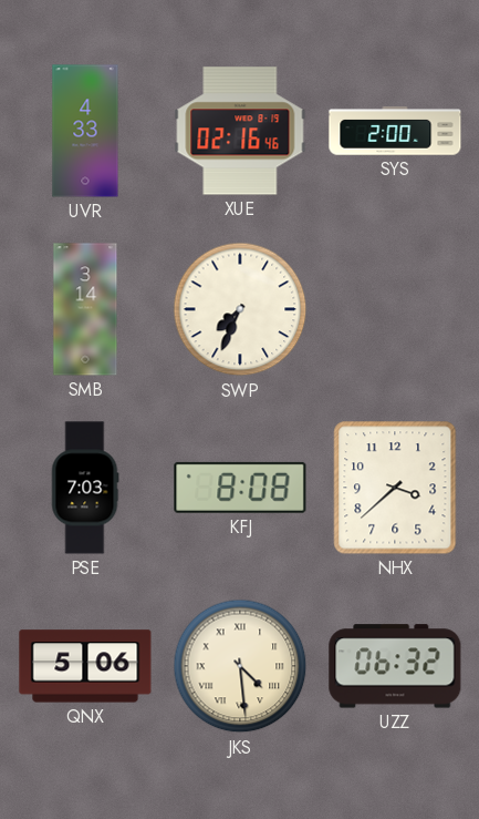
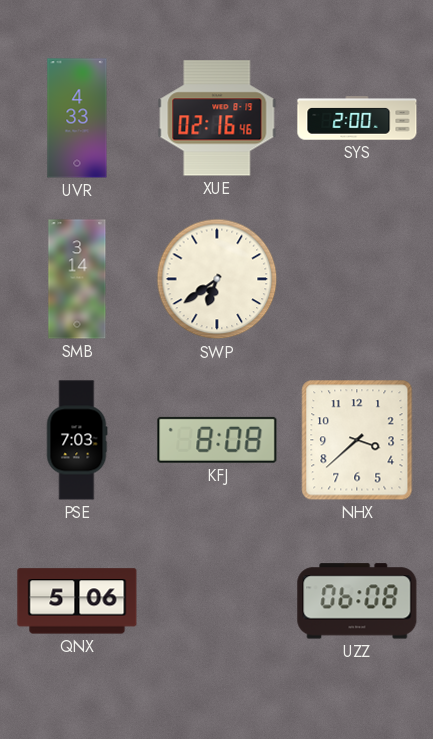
SWP: 7:34 -> 6:39
JKS: 4:29 -> none
UZZ: 06:32 -> 06:08
